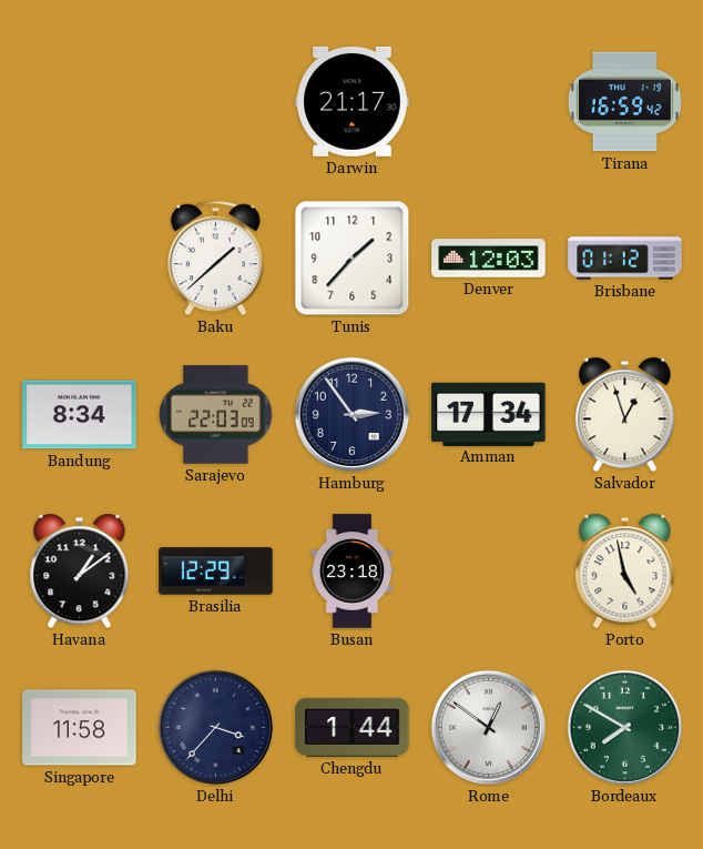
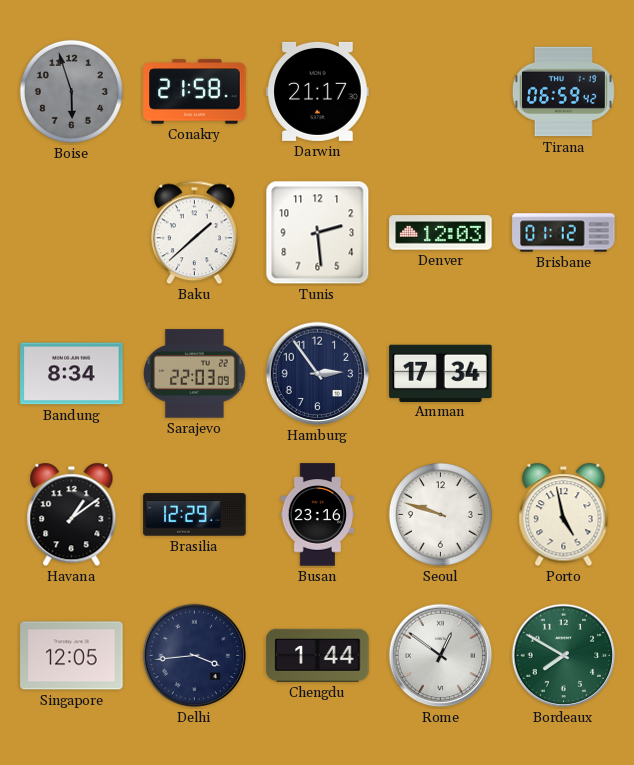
Boise: none -> 5:57
Conakry: none -> 21:58
Tirana: 16:59 -> 06:59
Tunis: 1:37 -> 2:29
Salvador: 12:57 -> none
Busan: 23:18 -> 23:16
Seoul: none -> 9:48
Singapore: 11:58 -> 12:05
Delhi: 3:37 -> 3:44
